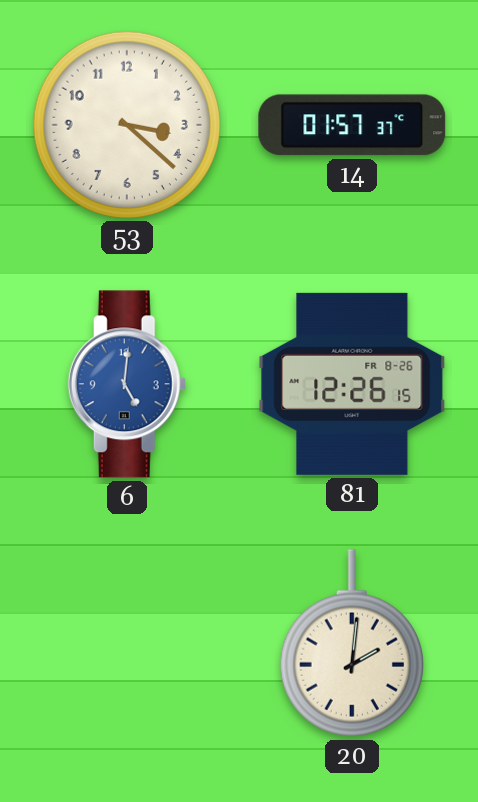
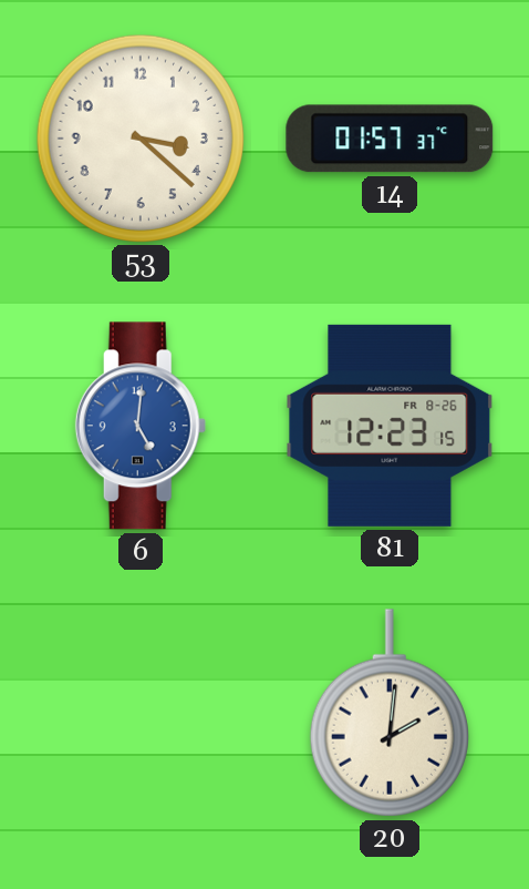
81: 12:26 -> 12:23
